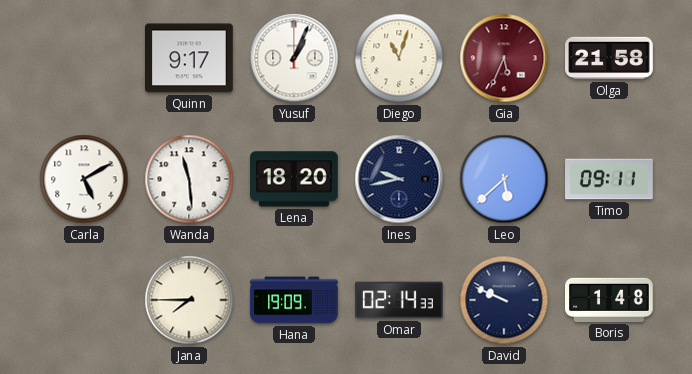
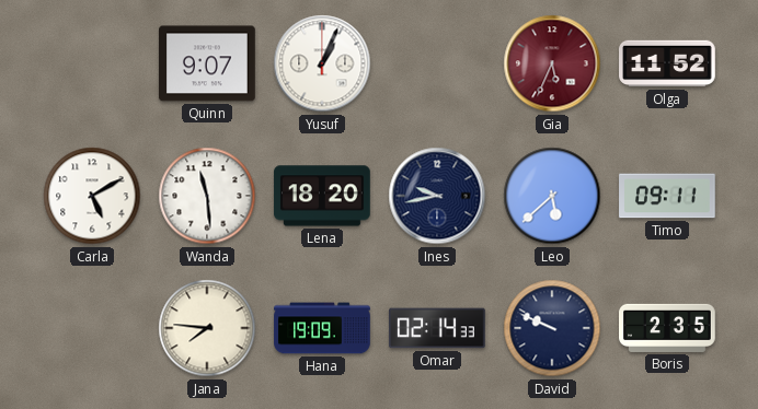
Quinn: 9:17 -> 9:07
Diego: 11:03 -> none
Olga: 21:58 -> 11:52
Jana: 7:45 -> 7:46
Boris: 1:48 -> 2:35
